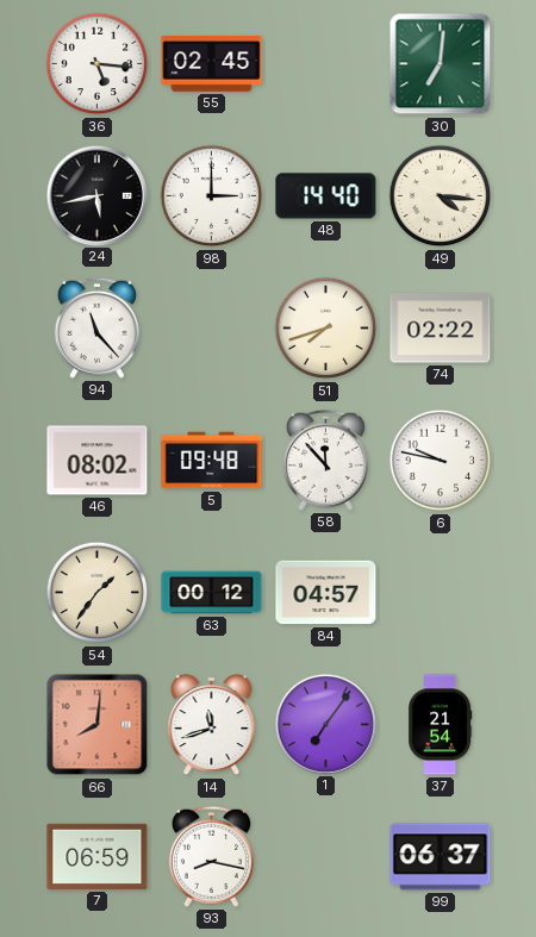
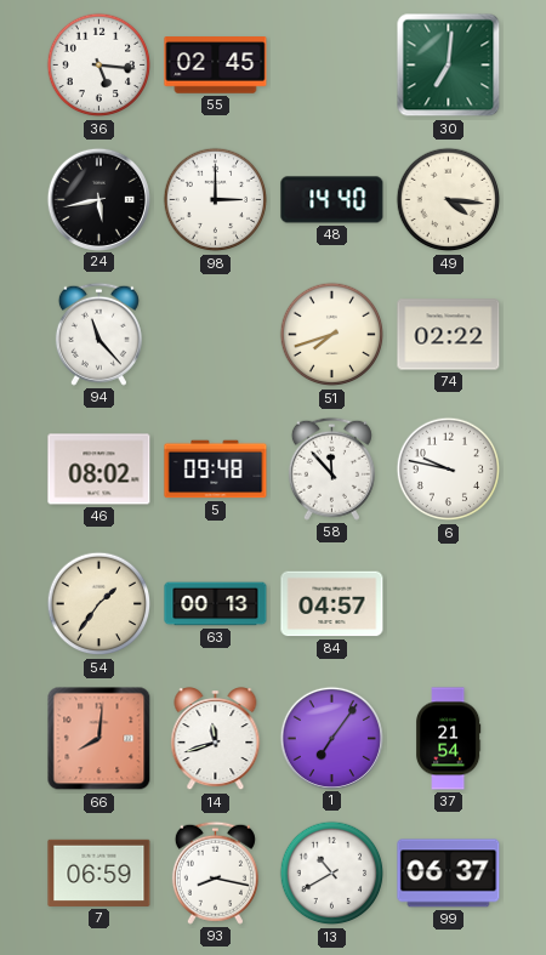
63: 00:12 -> 00:13
13: none -> 10:40
